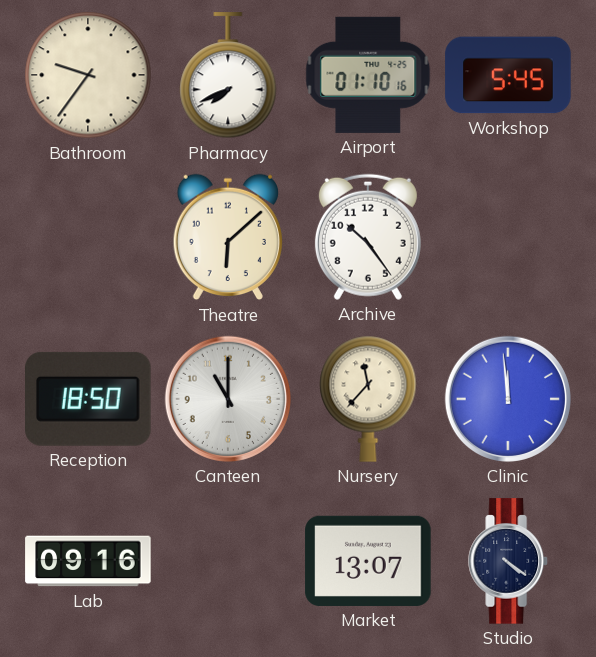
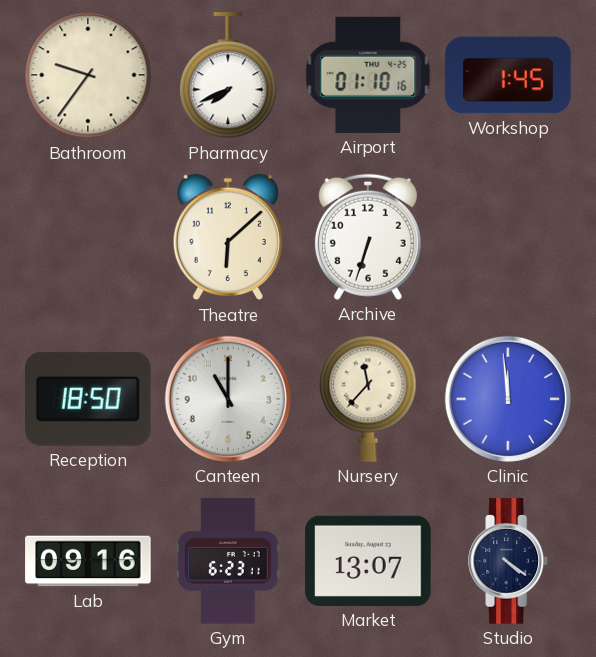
Workshop: 5:45 -> 1:45
Archive: 10:24 -> 6:33
Gym: none -> 6:23
